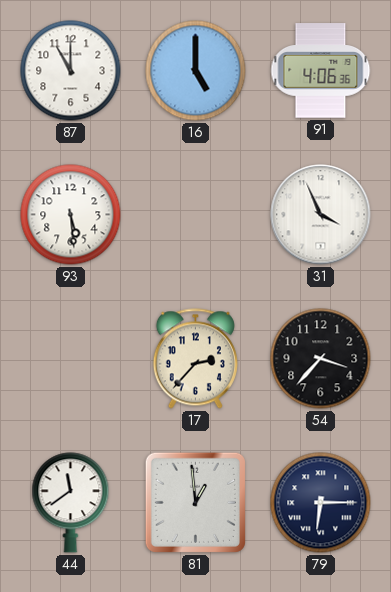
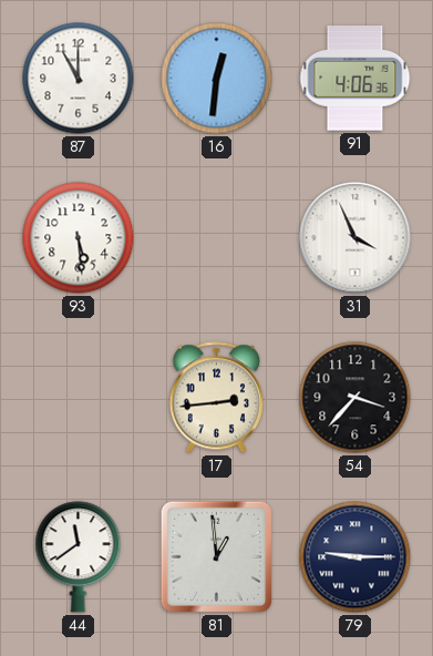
16: 5:00 -> 12:31
17: 2:37 -> 2:44
79: 6:15 -> 9:15
